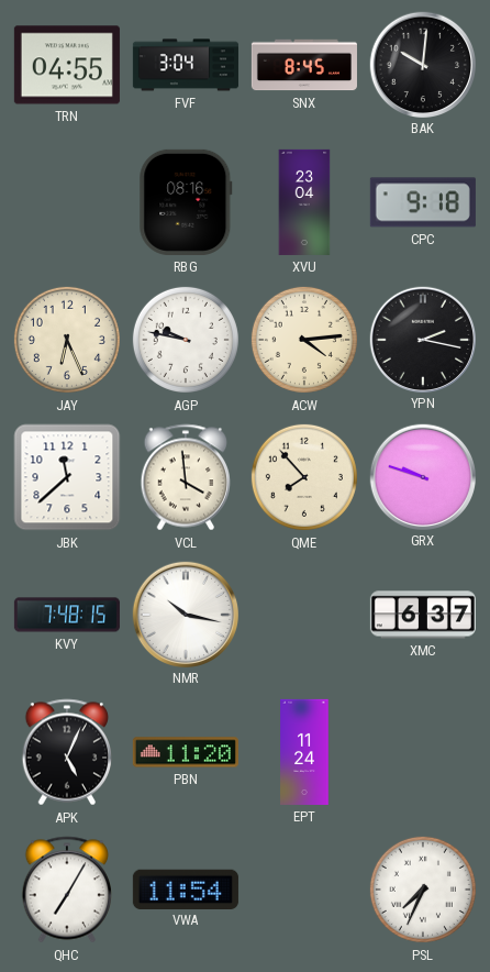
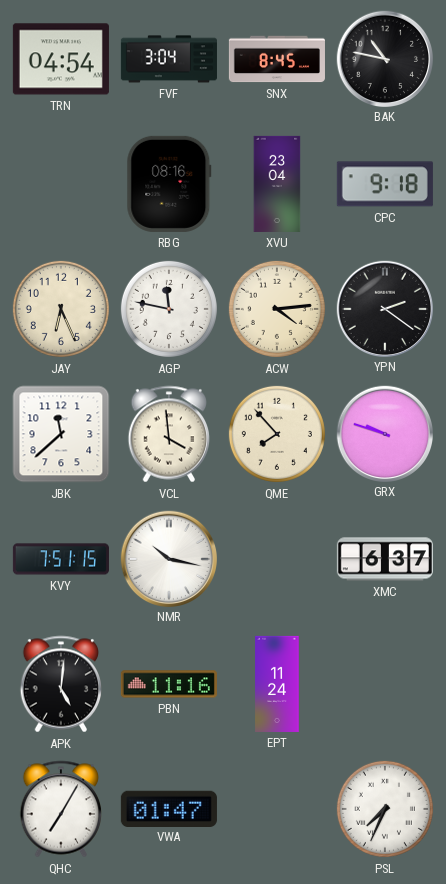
TRN: 04:55 -> 04:54
BAK: 10:01 -> 10:47
AGP: 9:47 -> 11:47
YPN: 2:17 -> 2:21
KVY: 7:48 -> 7:51
APK: 5:04 -> 5:01
PBN: 11:20 -> 11:16
VWA: 11:54 -> 01:47
